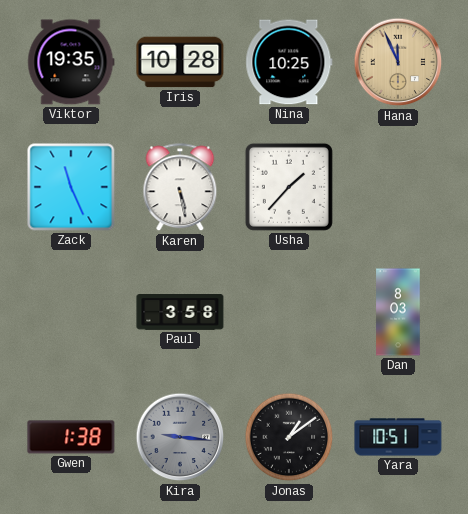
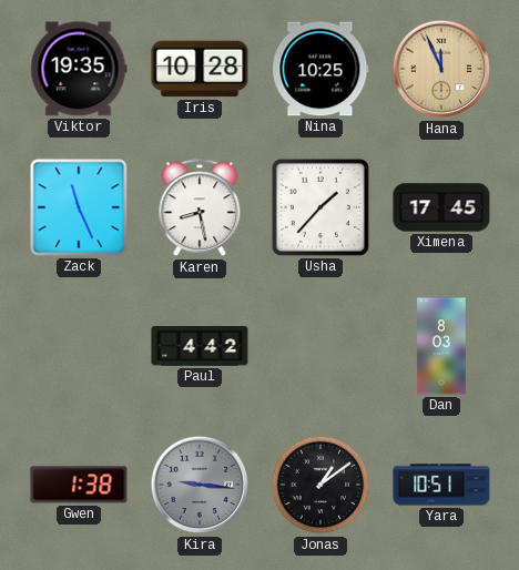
Karen: 5:28 -> 8:28
Ximena: none -> 17:45
Paul: 3:58 -> 4:42
